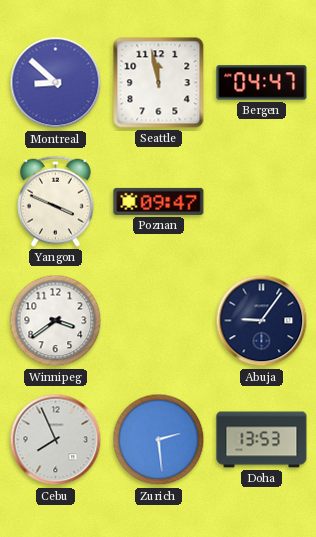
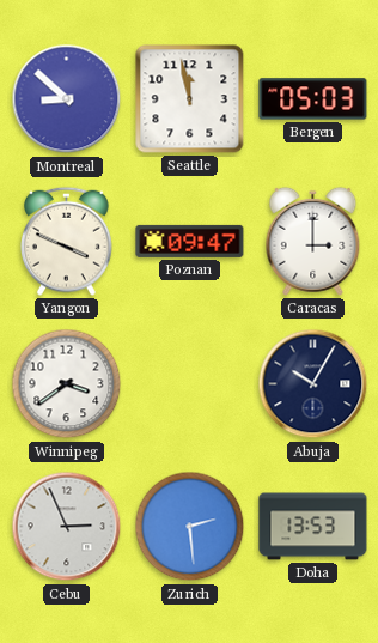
Bergen: 04:47 -> 05:03
Caracas: none -> 3:00
Abuja: 9:06 -> 10:05
Cebu: 7:56 -> 2:56
